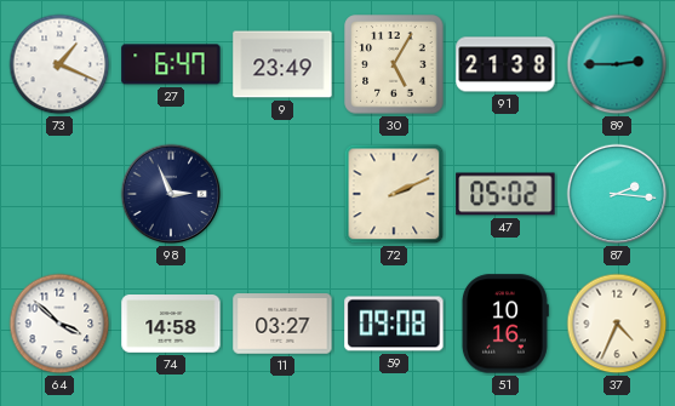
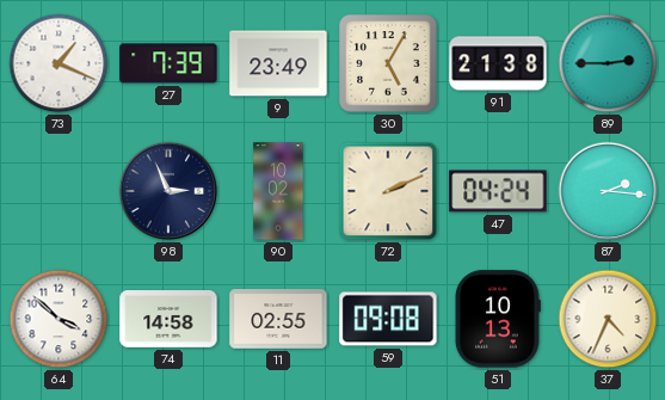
27: 6:47 -> 7:39
90: none -> 10:02
47: 05:02 -> 04:24
11: 03:27 -> 02:55
51: 10:16 -> 10:13
